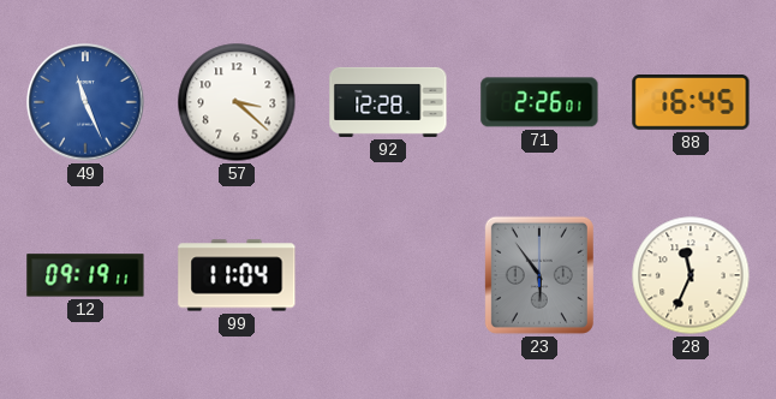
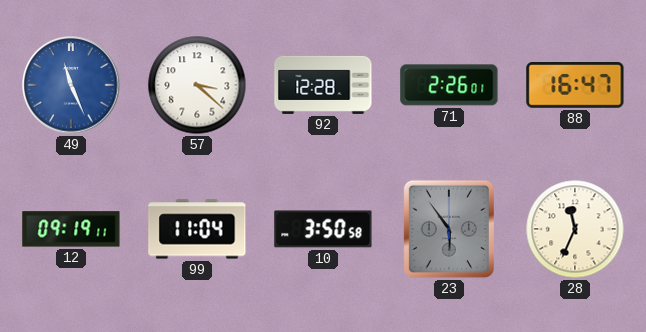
88: 16:45 -> 16:47
10: none -> 3:50
